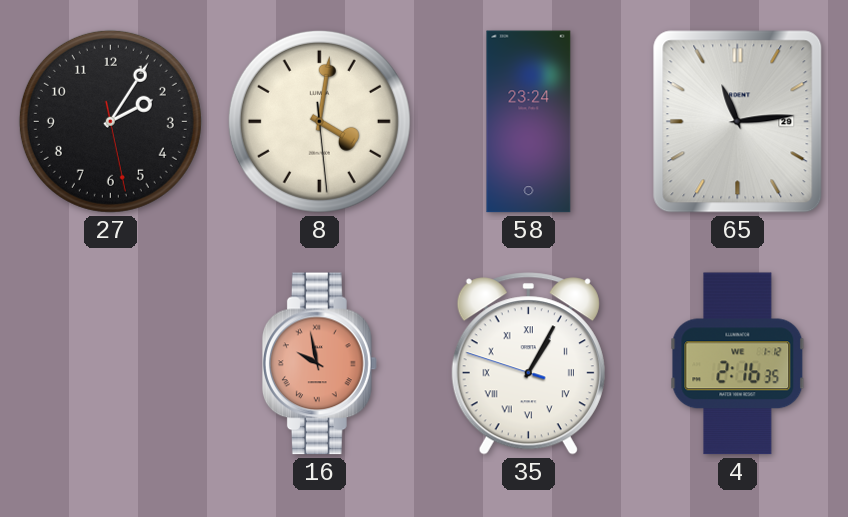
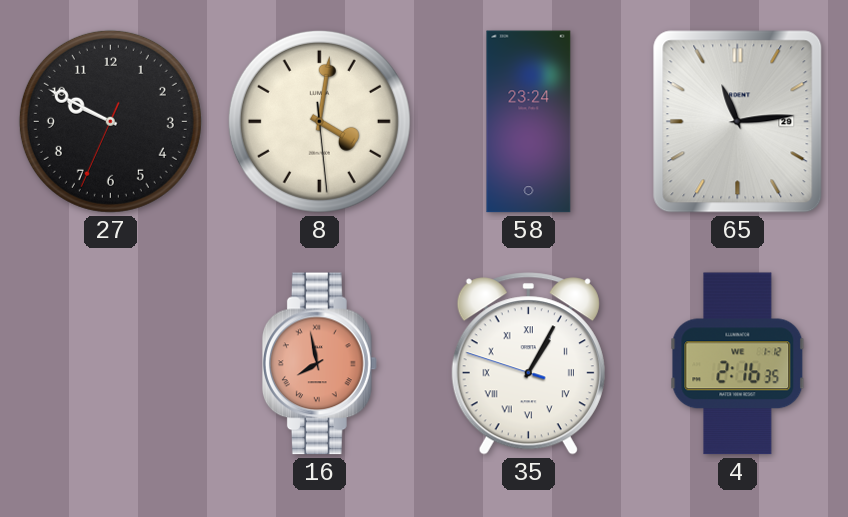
27: 2:05 -> 9:49
16: 9:58 -> 7:58
